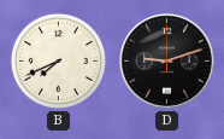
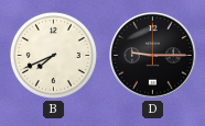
D: 9:12 -> 9:15
